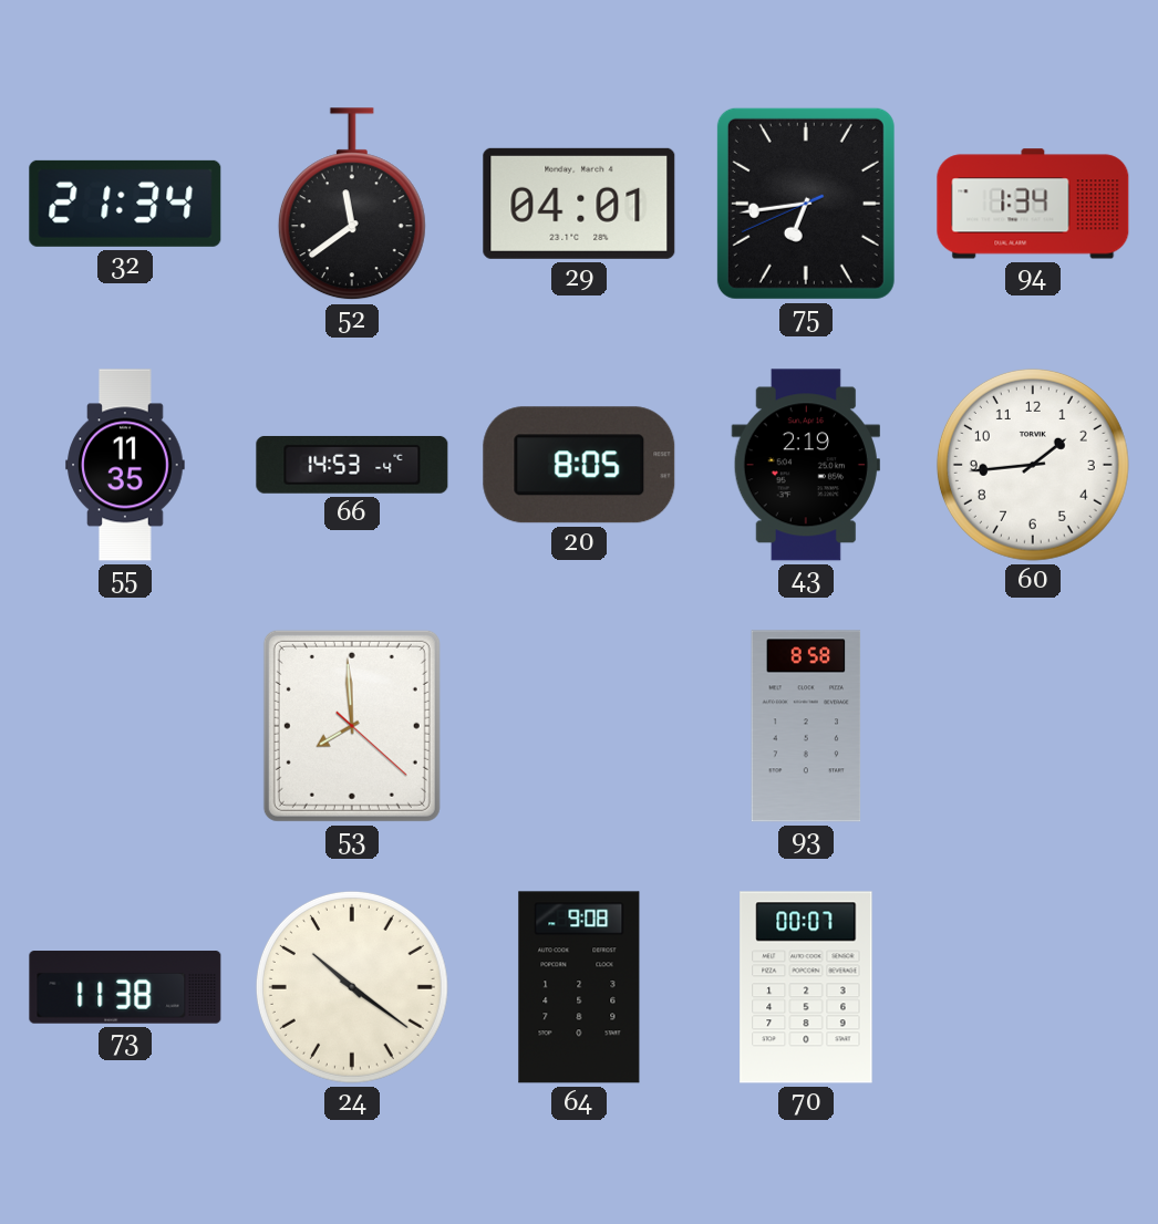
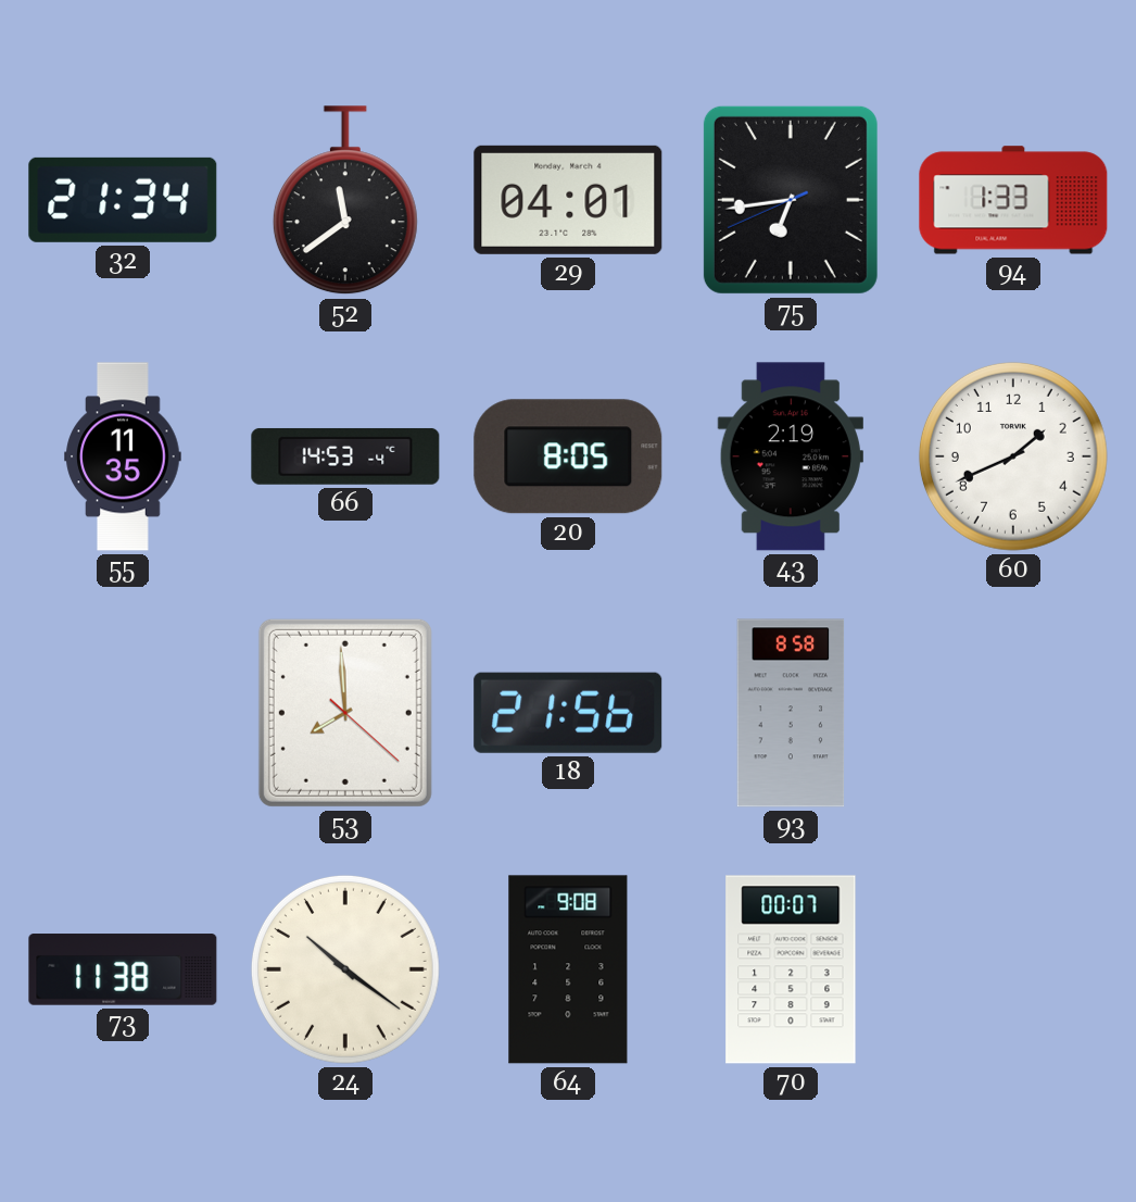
94: 1:34 -> 1:33
60: 1:44 -> 1:41
18: none -> 21:56
